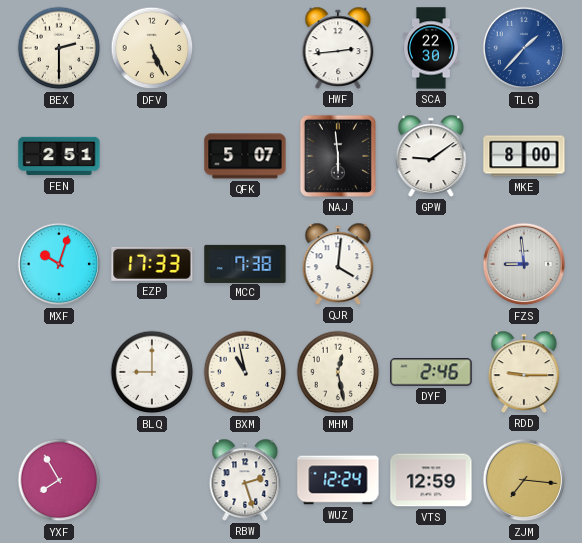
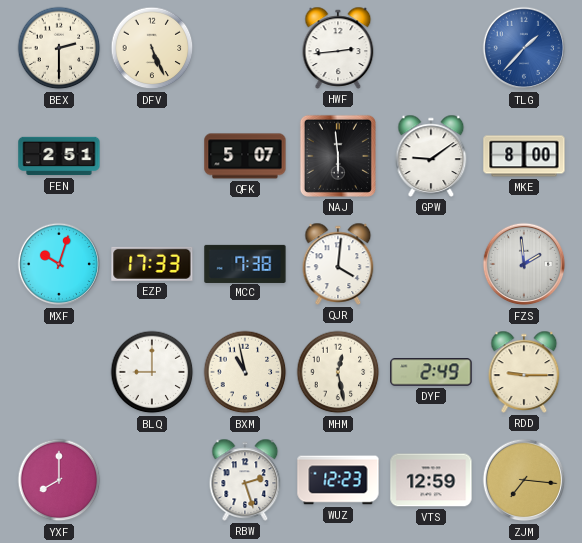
SCA: 22:30 -> none
FZS: 8:59 -> 1:59
DYF: 2:46 -> 2:49
YXF: 7:55 -> 8:00
WUZ: 12:24 -> 12:23
